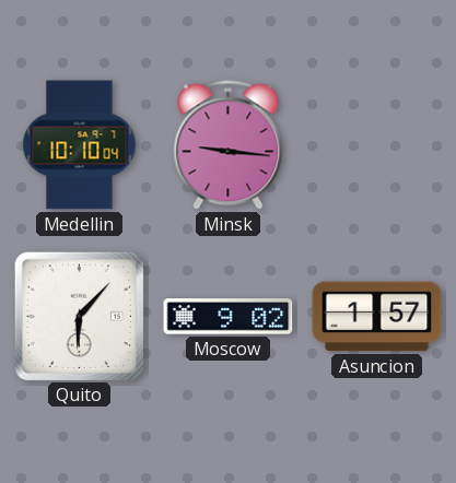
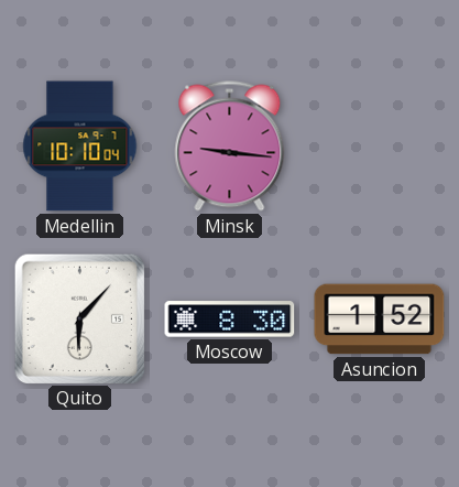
Moscow: 9:02 -> 8:30
Asuncion: 1:57 -> 1:52
